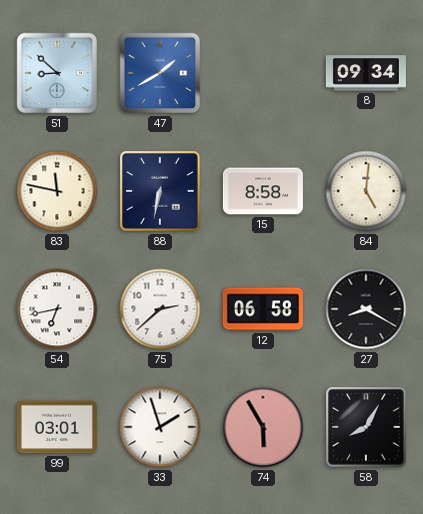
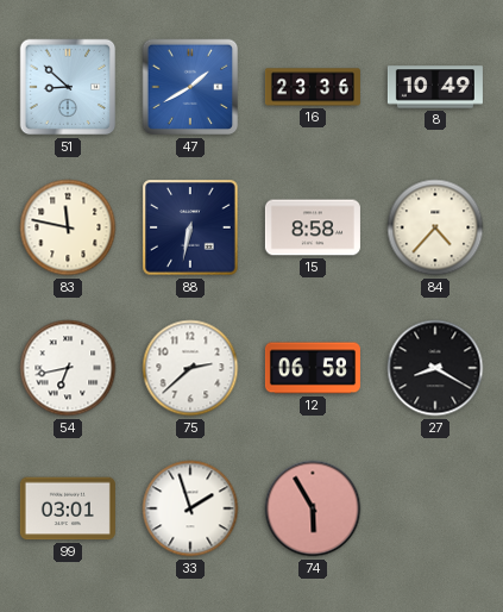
16: none -> 23:36
8: 09:34 -> 10:49
84: 5:01 -> 4:37
58: 8:05 -> none
